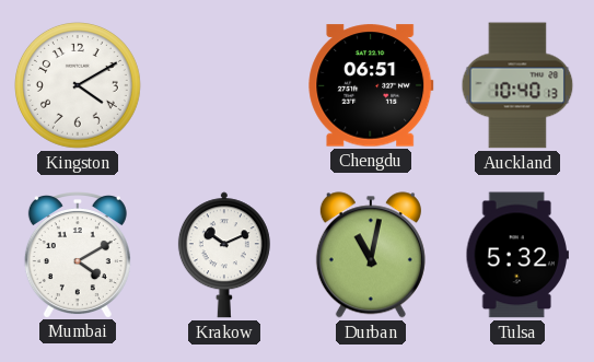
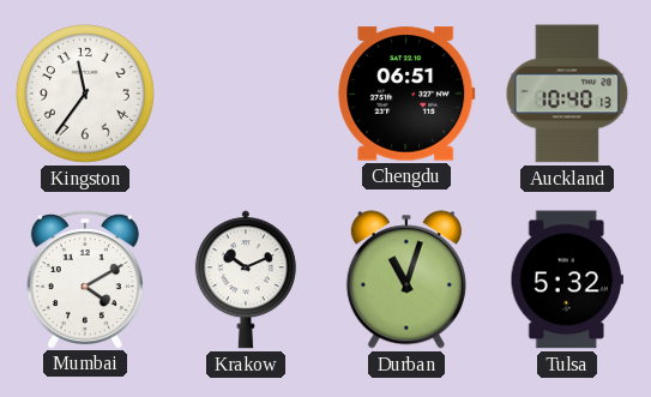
Kingston: 4:10 -> 11:36
Durban: 11:02 -> 11:03
